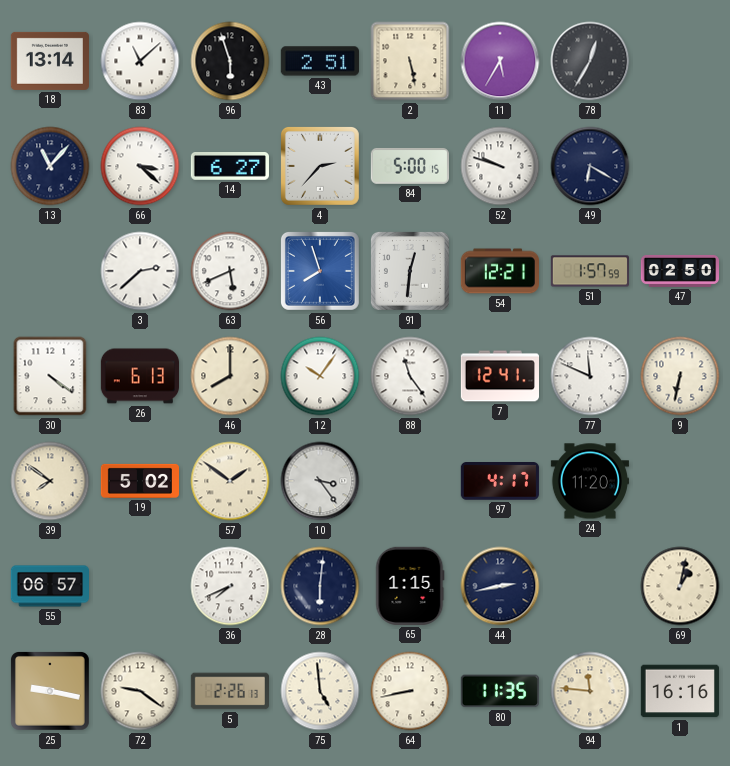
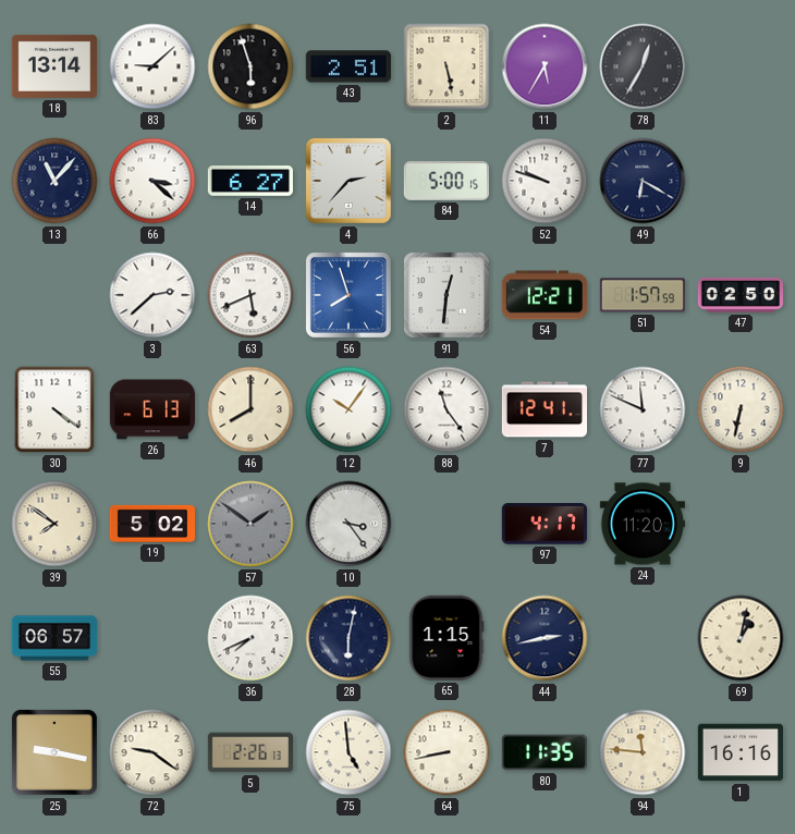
83: 11:08 -> 9:08
57 dial: cream -> grey
28: 6:01 -> 6:02
